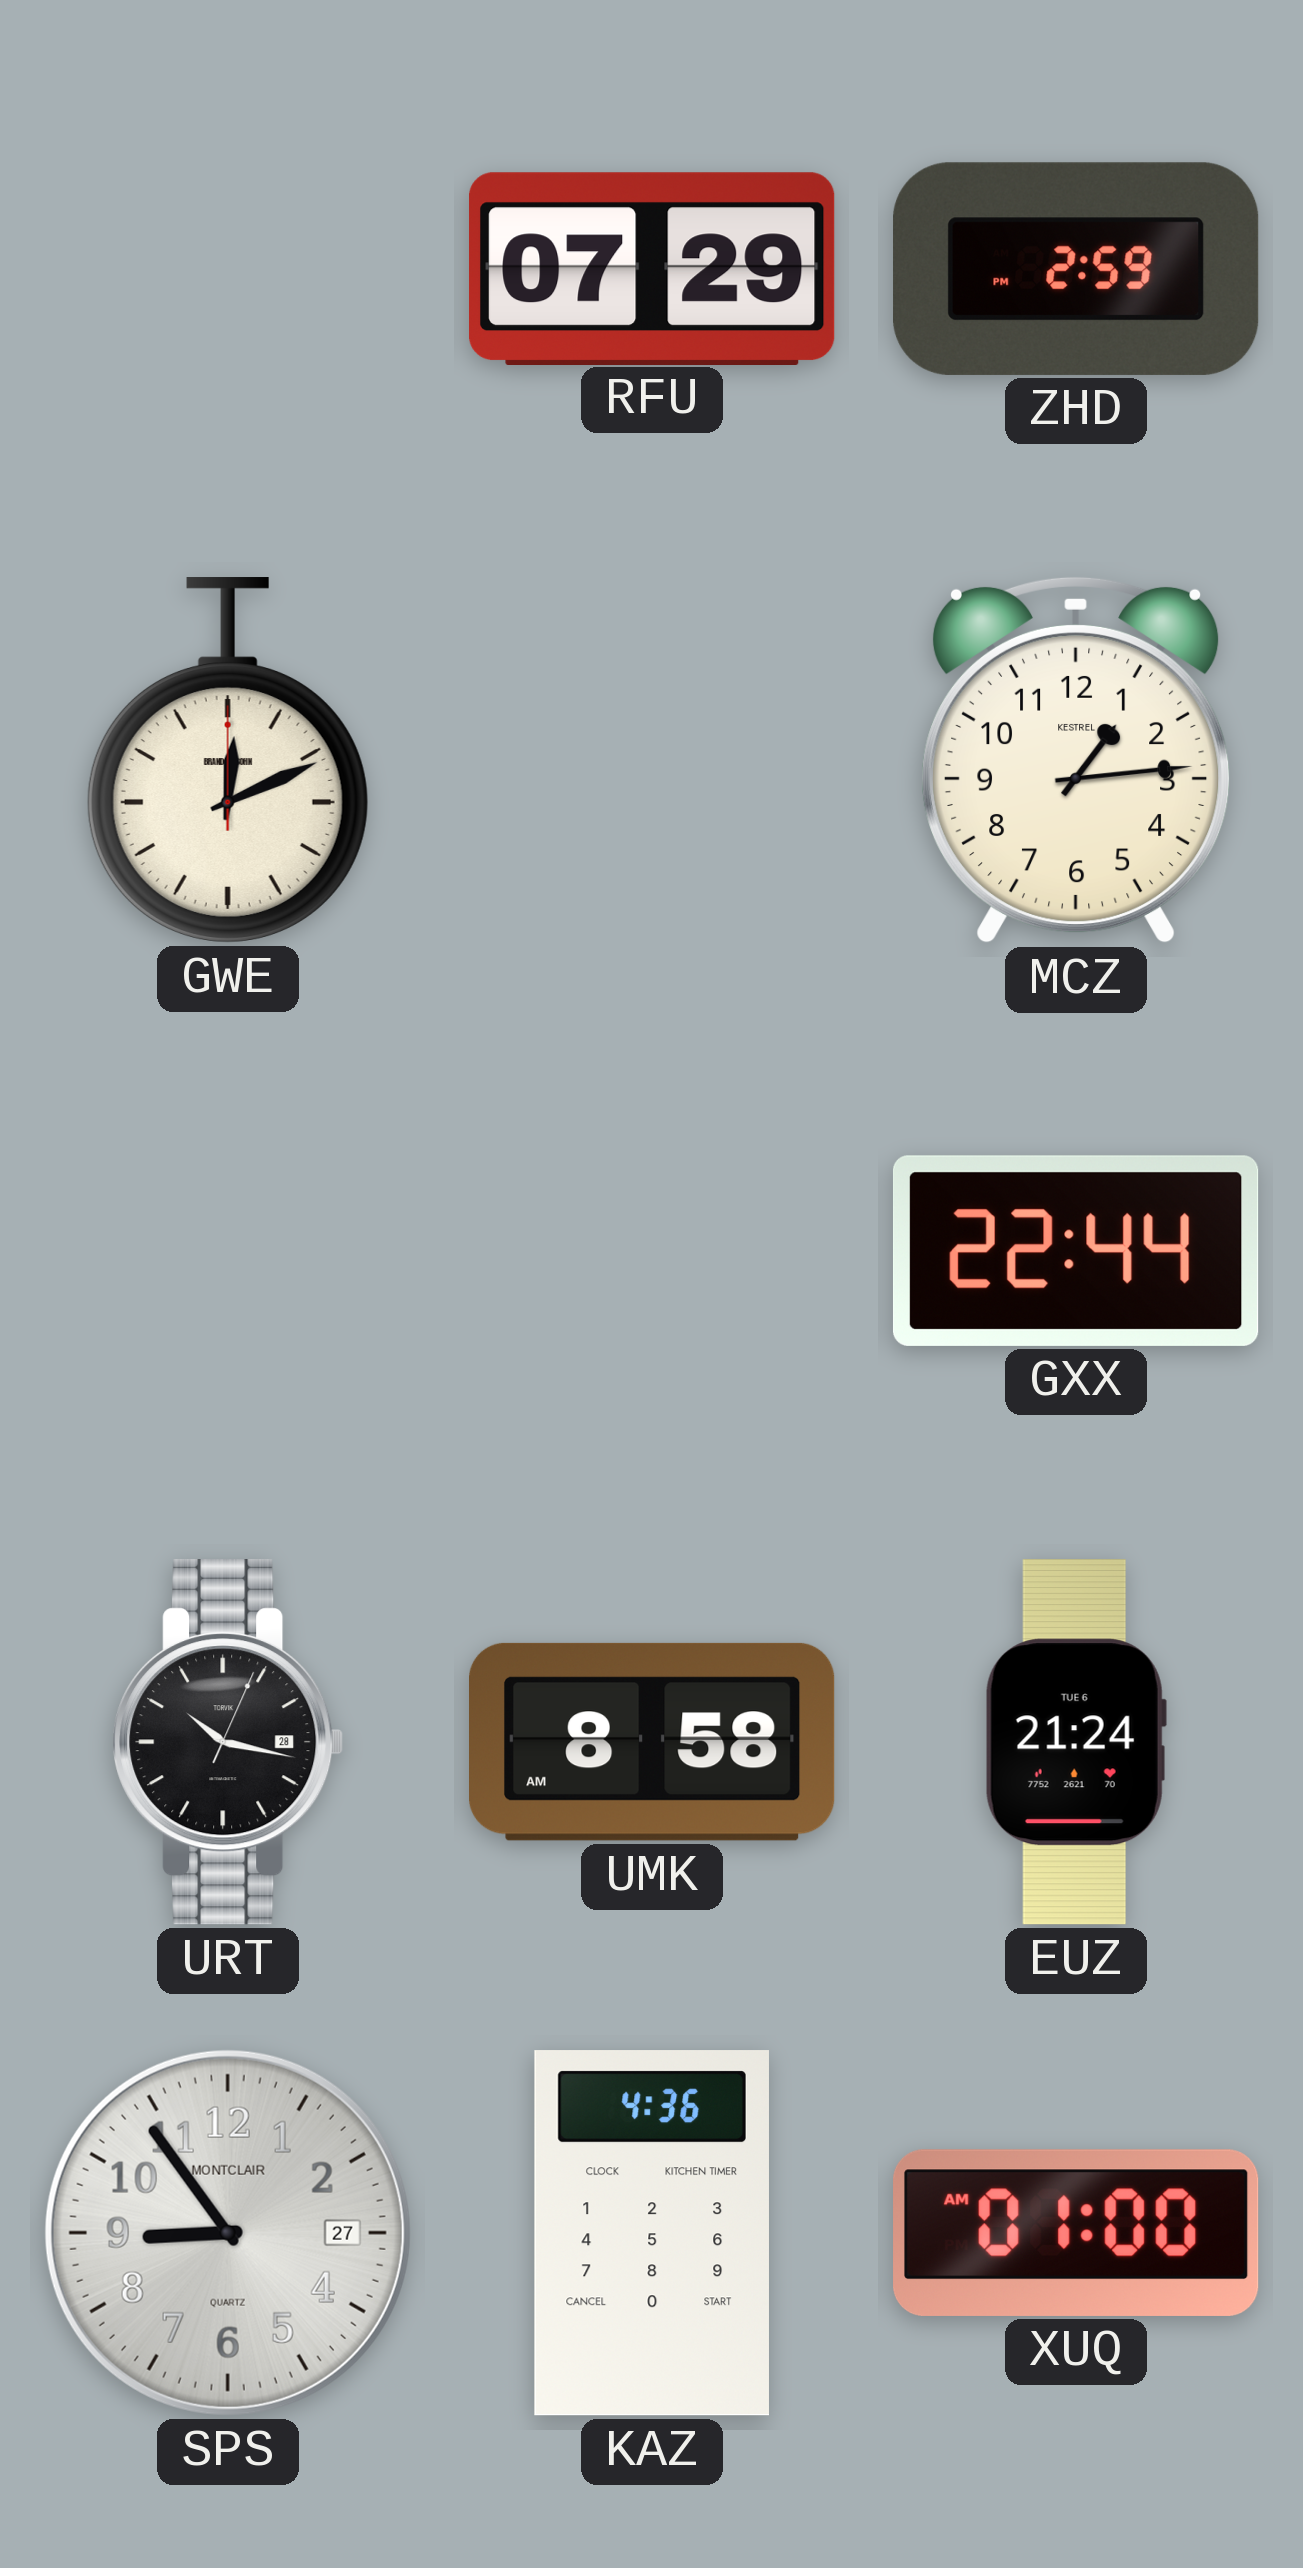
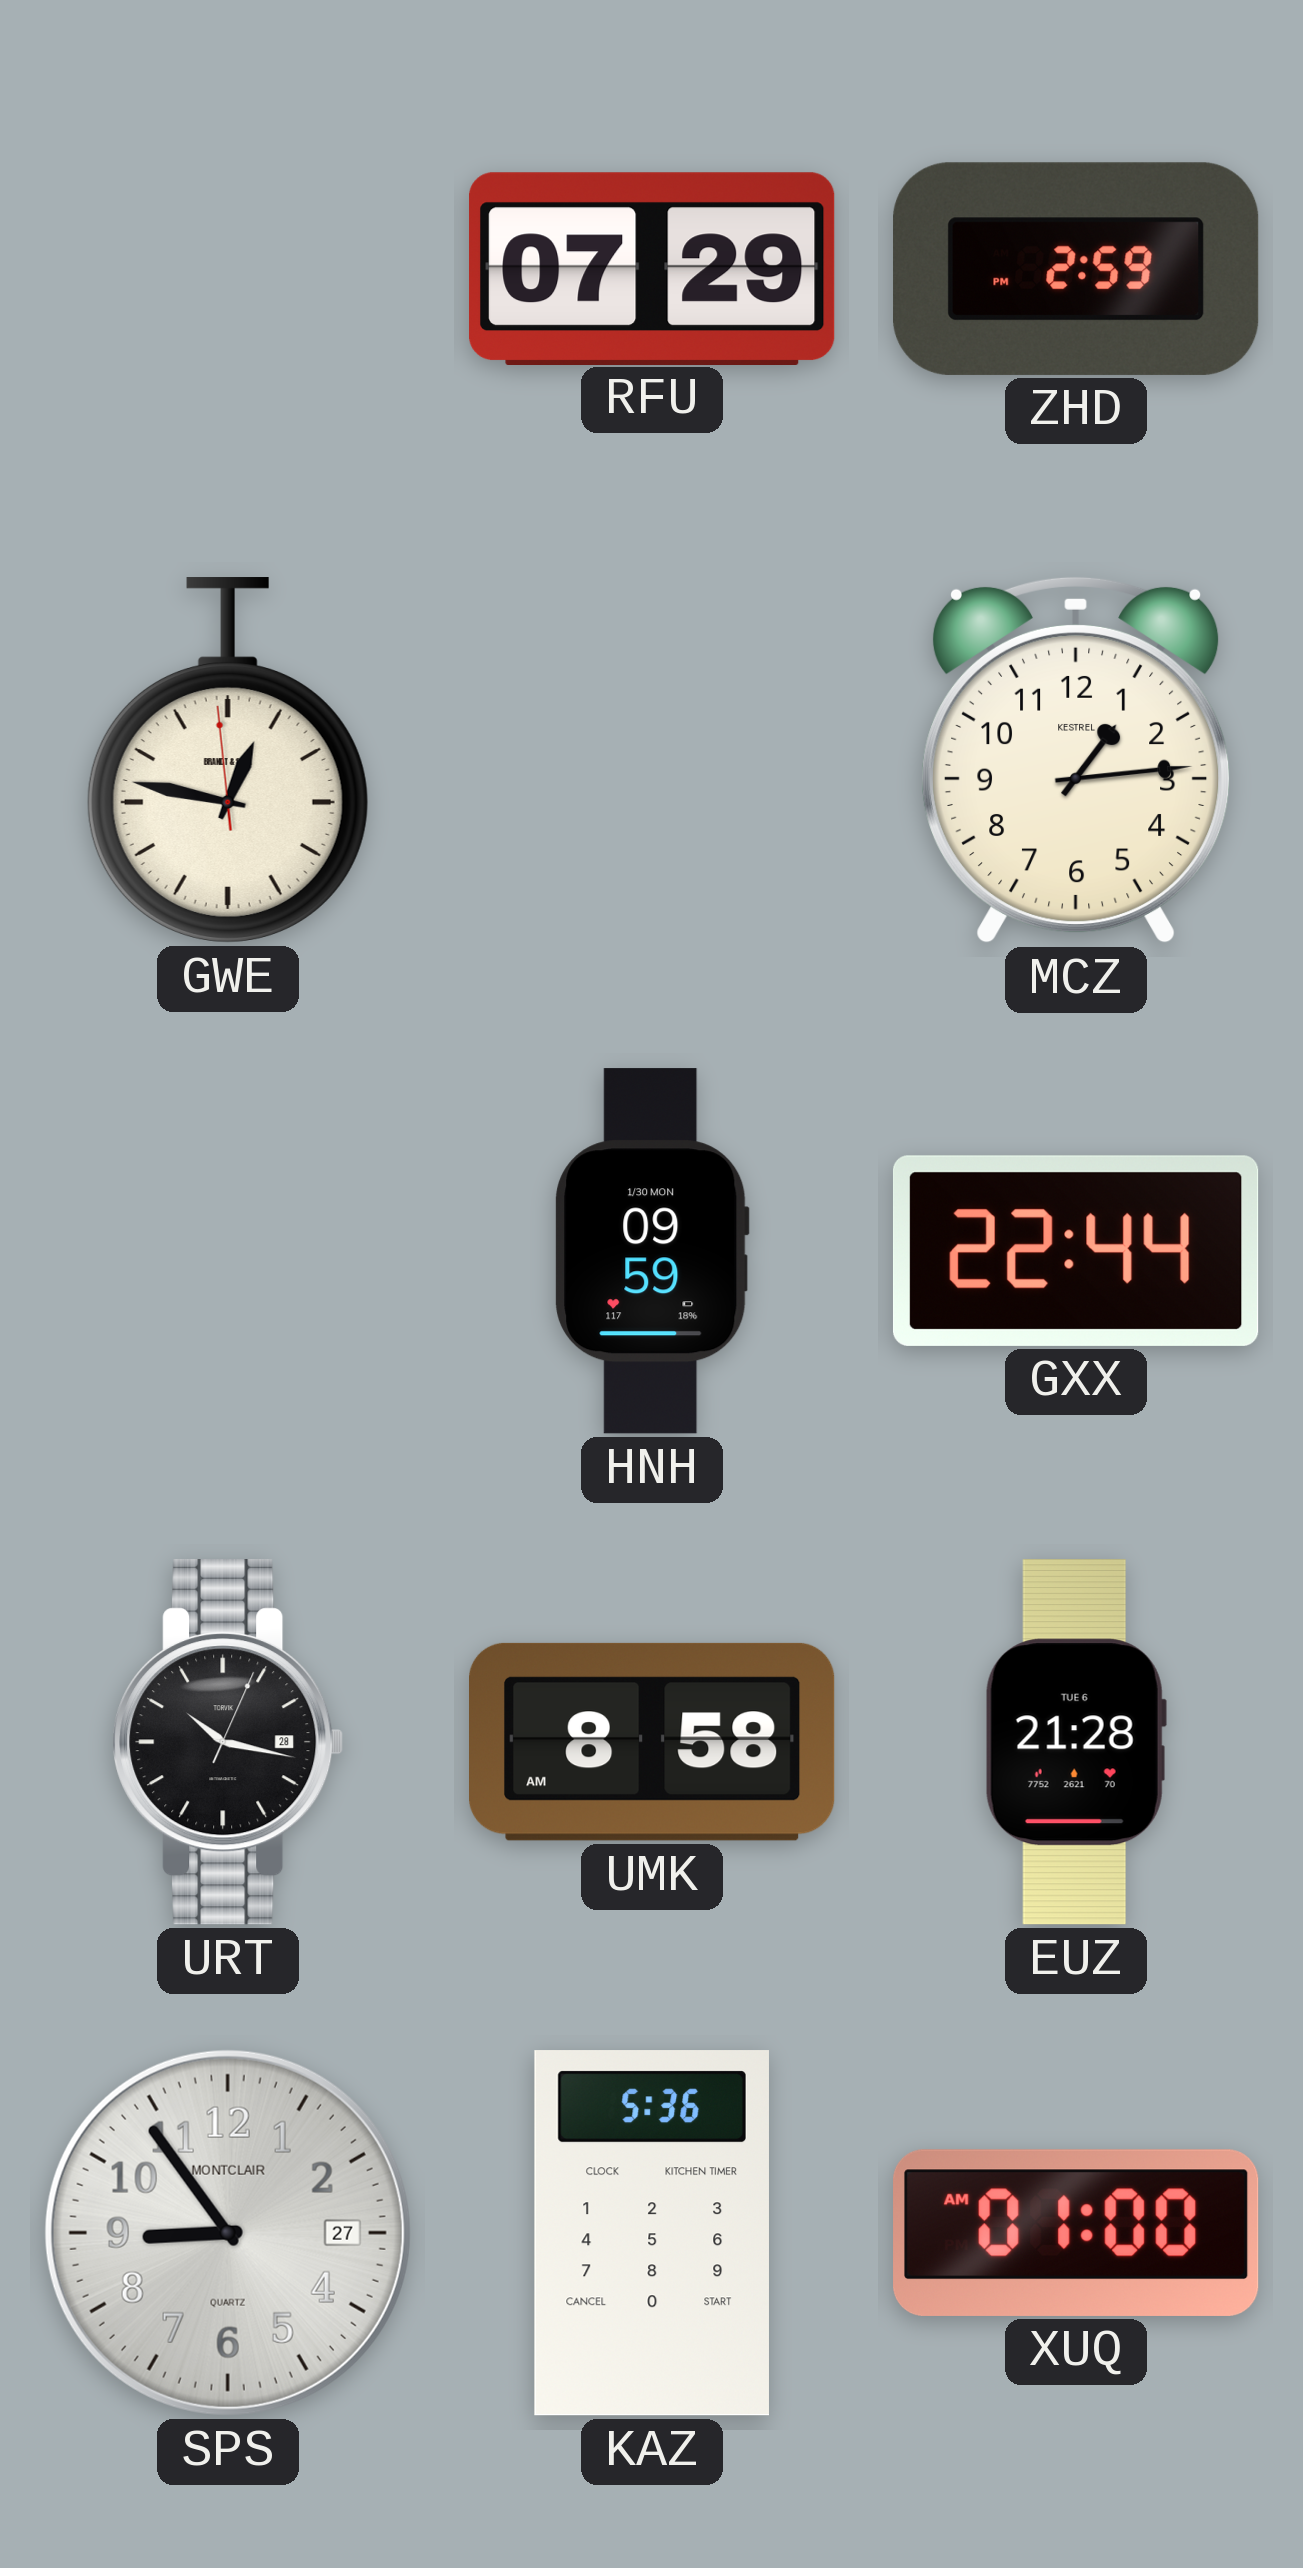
GWE: 12:11 -> 12:46
HNH: none -> 09:59
EUZ: 21:24 -> 21:28
KAZ: 4:36 -> 5:36
